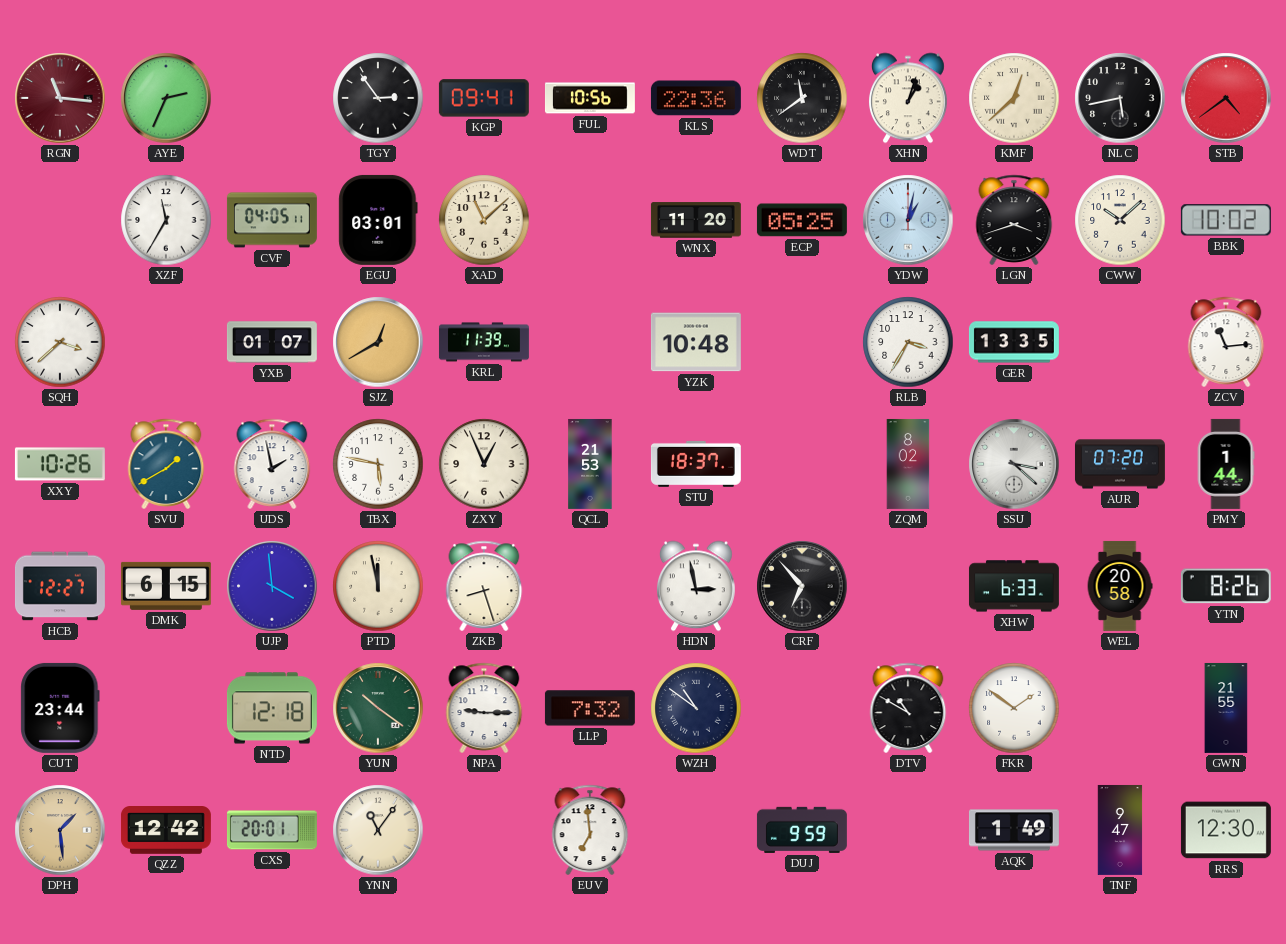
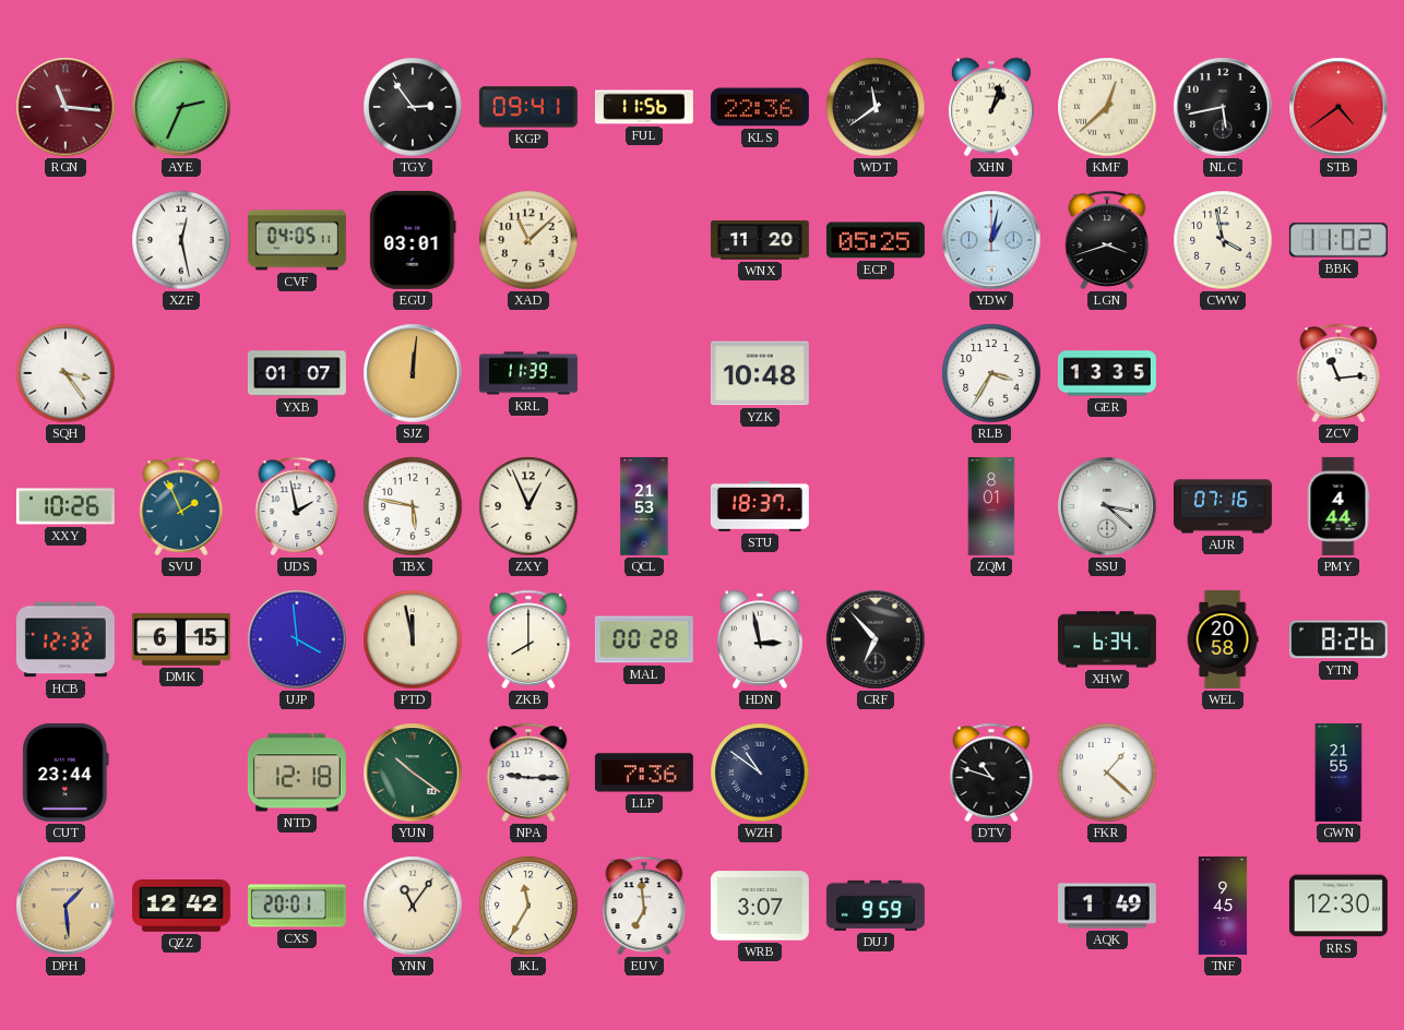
FUL: 10:56 -> 11:56
XZF: 11:35 -> 12:28
CWW: 10:08 -> 3:58
BBK: 10:02 -> 11:02
SQH: 3:38 -> 3:24
SJZ: 12:40 -> 12:01
SVU: 1:40 -> 1:56
ZQM: 8:02 -> 8:01
AUR: 07:20 -> 07:16
PMY: 1:44 -> 4:44
HCB: 12:27 -> 12:32
ZKB: 8:27 -> 8:00
MAL: none -> 00:28
XHW: 6:33 -> 6:34
LLP: 7:32 -> 7:36
DTV: 10:50 -> 10:48
FKR: 1:51 -> 1:22
JKL: none -> 11:35
WRB: none -> 3:07
TNF: 9:47 -> 9:45
